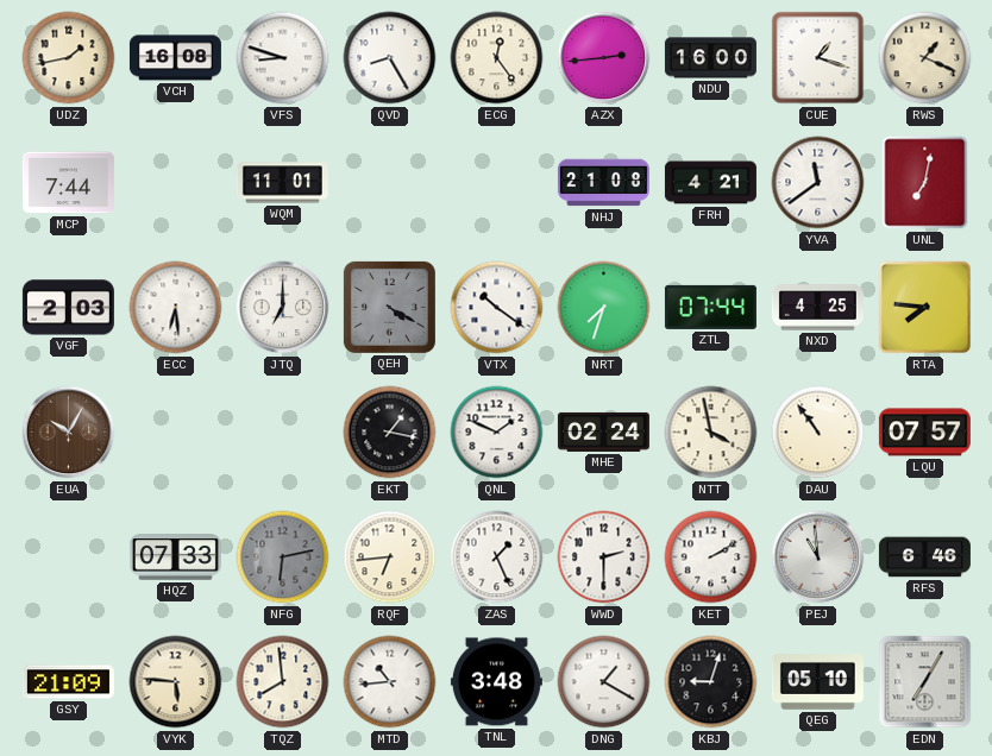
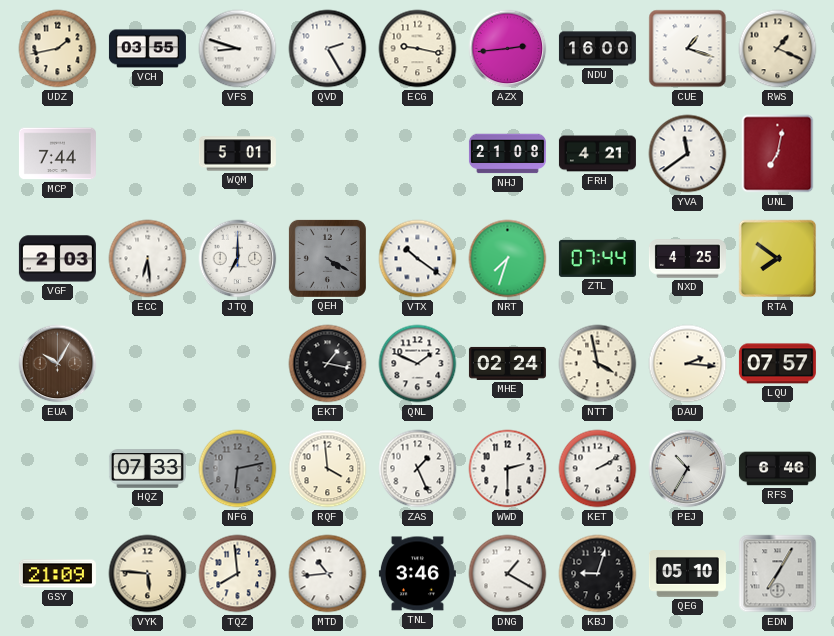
VCH: 16:08 -> 03:55
QVD: 8:25 -> 2:25
ECG: 12:24 -> 9:17
WQM: 11:01 -> 5:01
RTA: 7:46 -> 7:51
DAU: 10:54 -> 2:16
RQF: 6:44 -> 3:59
PEJ: 10:59 -> 10:35
TNL: 3:48 -> 3:46
